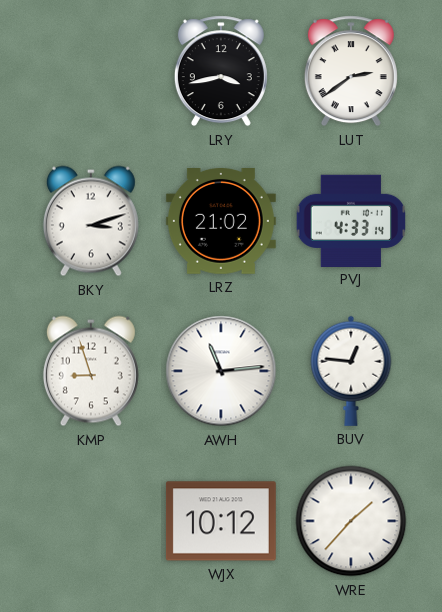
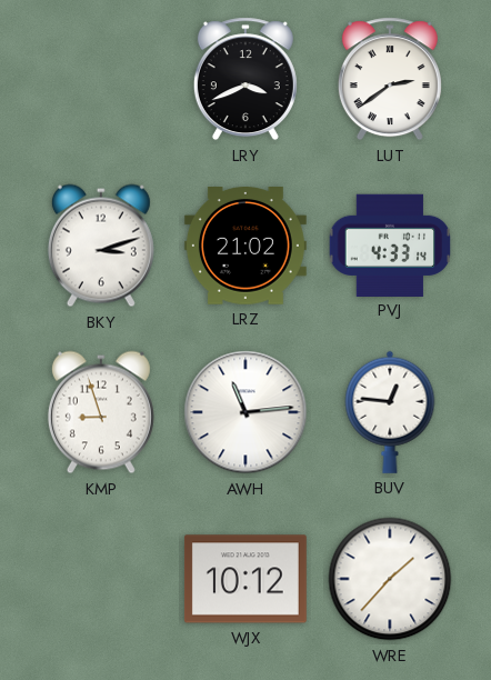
LRY: 3:43 -> 3:41
